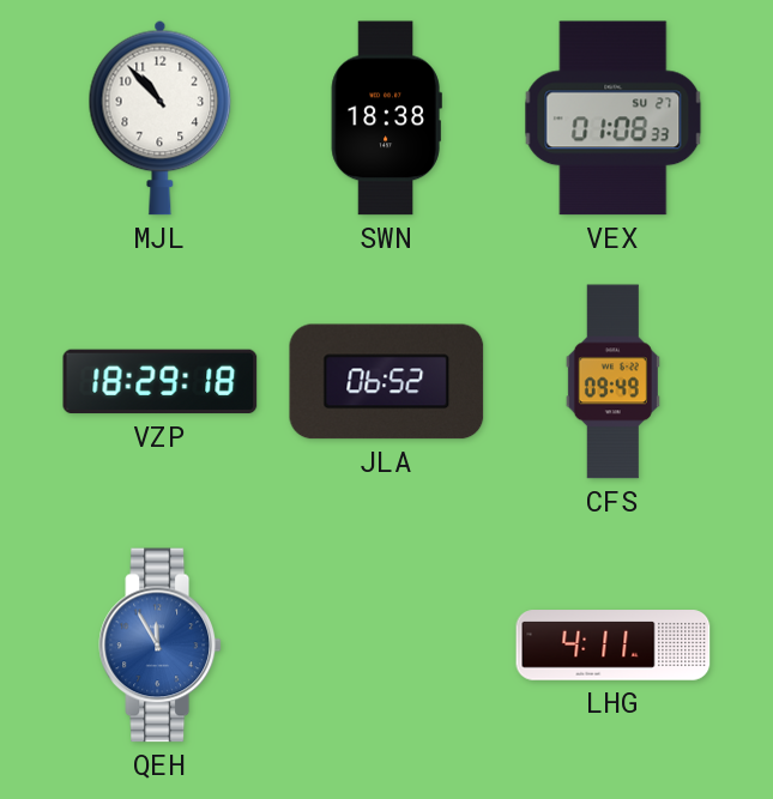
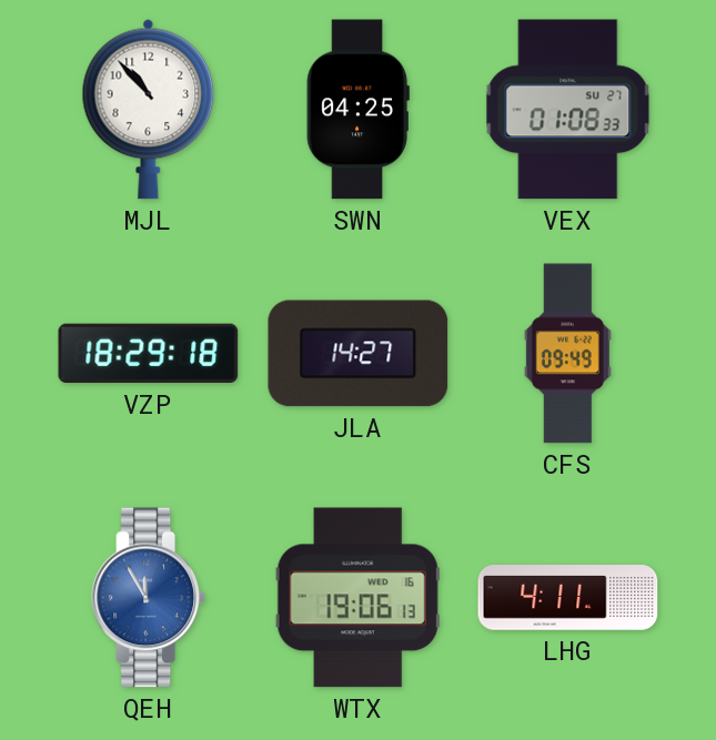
SWN: 18:38 -> 04:25
JLA: 06:52 -> 14:27
WTX: none -> 19:06
